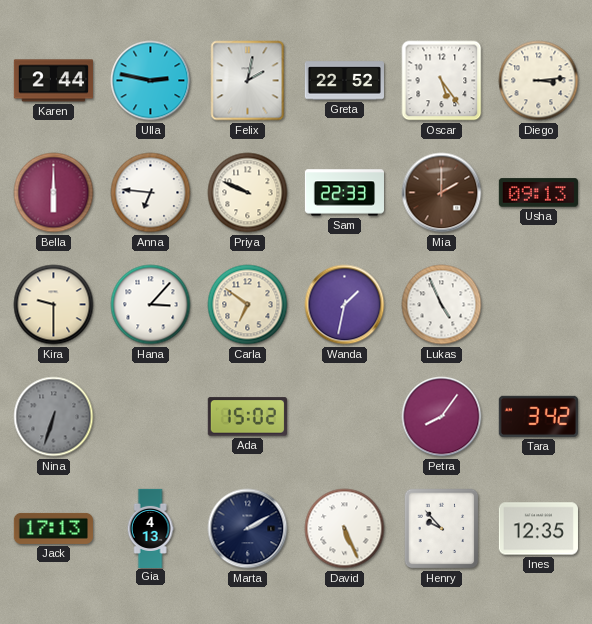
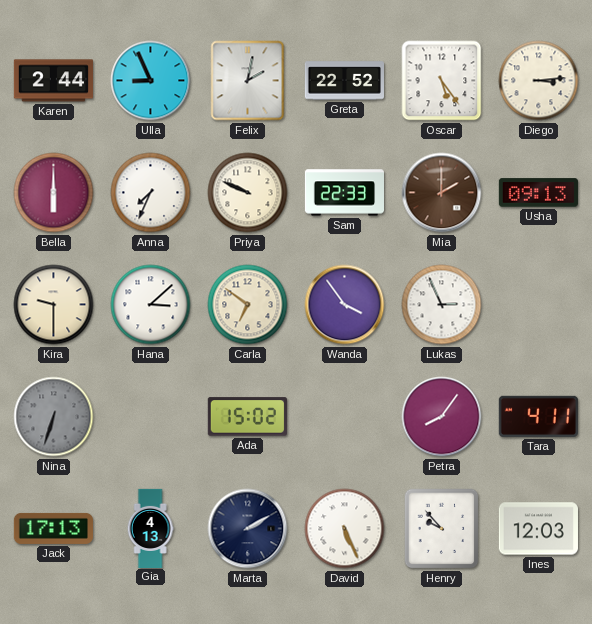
Ulla: 2:47 -> 8:56
Anna: 6:46 -> 7:34
Hana: 3:07 -> 3:08
Wanda: 1:32 -> 3:54
Lukas: 4:56 -> 2:56
Tara: 3:42 -> 4:11
Ines: 12:35 -> 12:03
